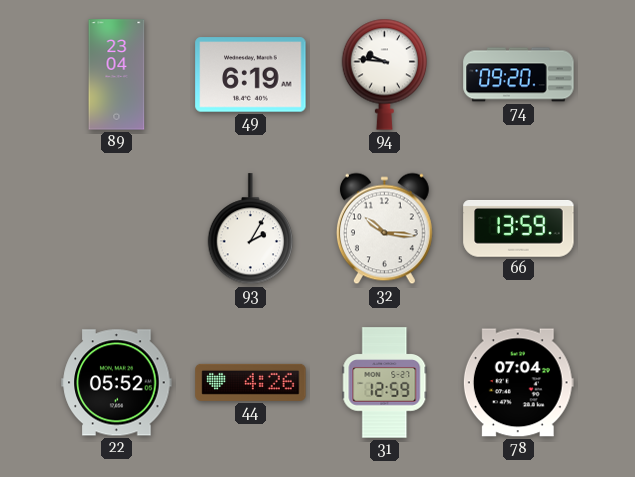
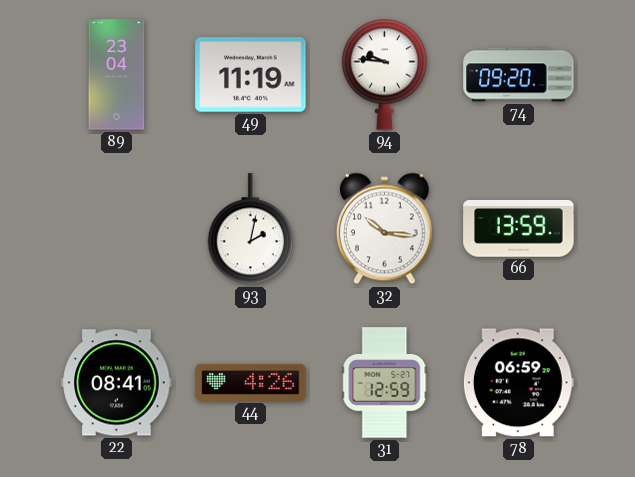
49: 6:19 -> 11:19
93: 2:05 -> 2:02
22: 05:52 -> 08:41
78: 07:04 -> 06:59
